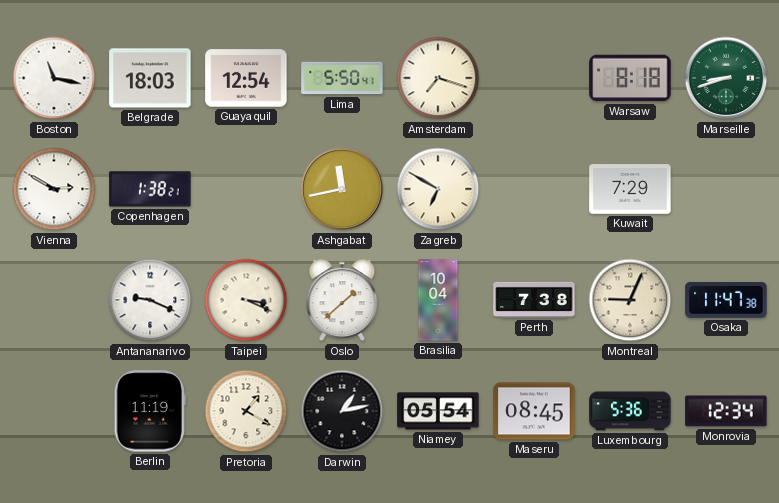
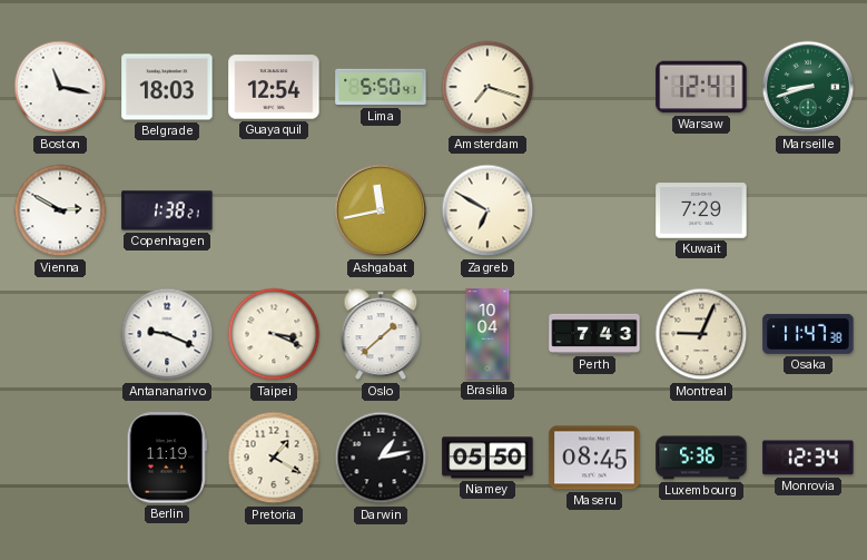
Warsaw: 8:18 -> 12:41
Perth: 7:38 -> 7:43
Niamey: 05:54 -> 05:50
